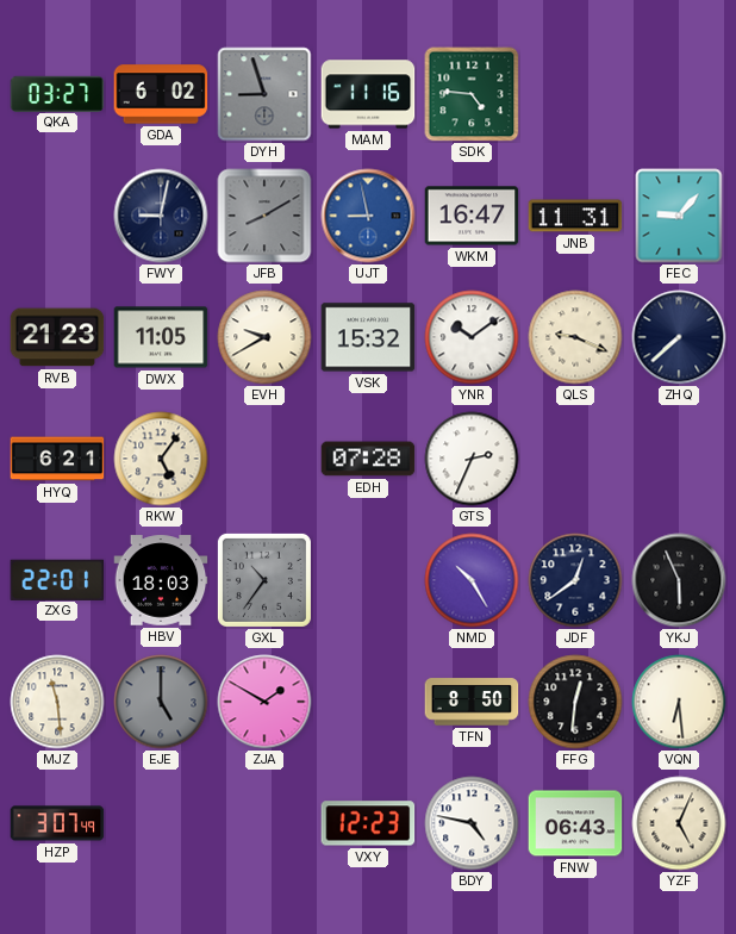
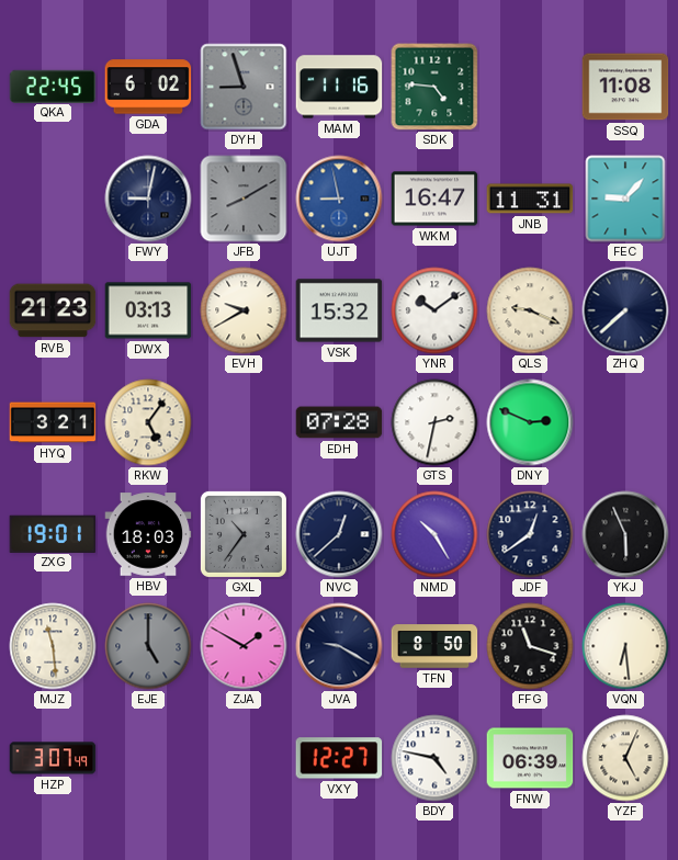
QKA: 03:27 -> 22:45
SSQ: none -> 11:08
DWX: 11:05 -> 03:13
HYQ: 6:21 -> 3:21
GTS: 2:34 -> 2:32
DNY: none -> 2:49
ZXG: 22:01 -> 19:01
NVC: none -> 12:38
JVA: none -> 9:20
FFG: 12:31 -> 11:18
VXY: 12:23 -> 12:27
FNW: 06:43 -> 06:39
